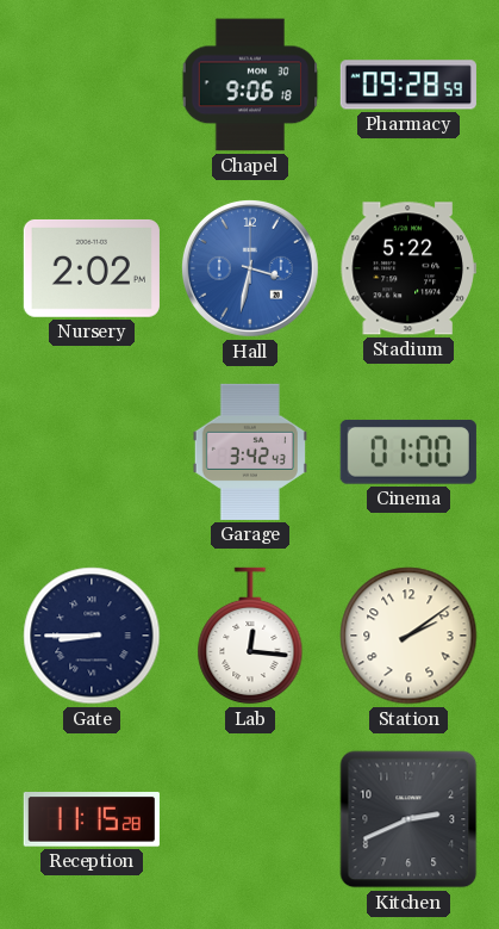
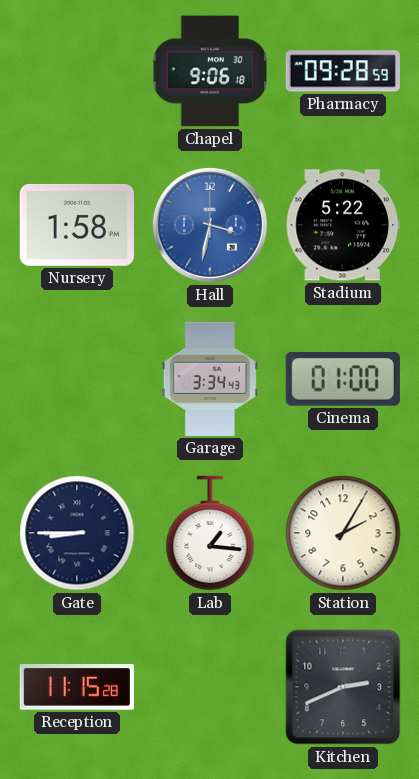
Nursery: 2:02 -> 1:58
Garage: 3:42 -> 3:34
Lab: 12:16 -> 1:16
Station: 2:09 -> 2:05
